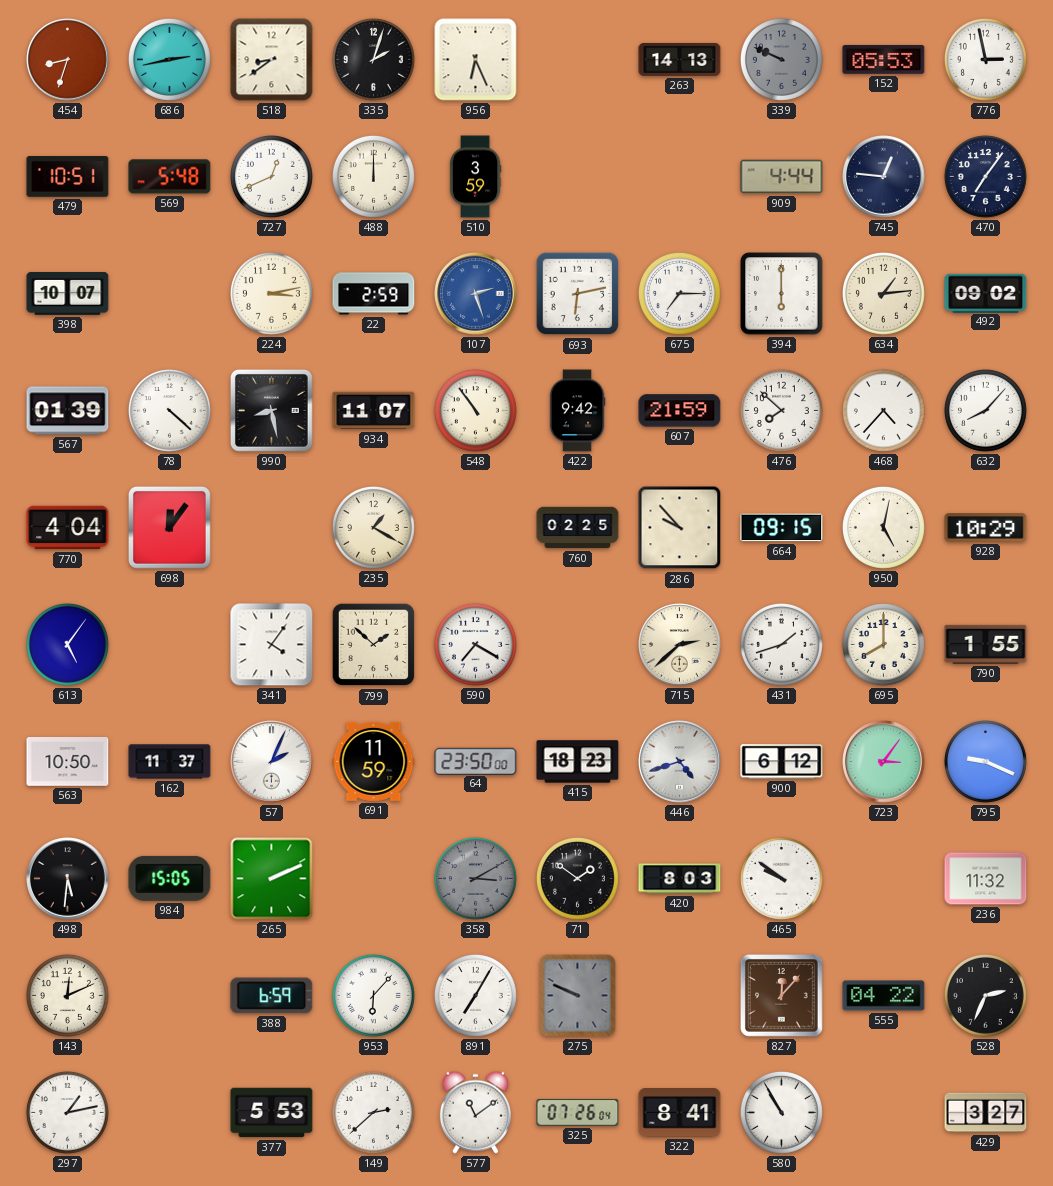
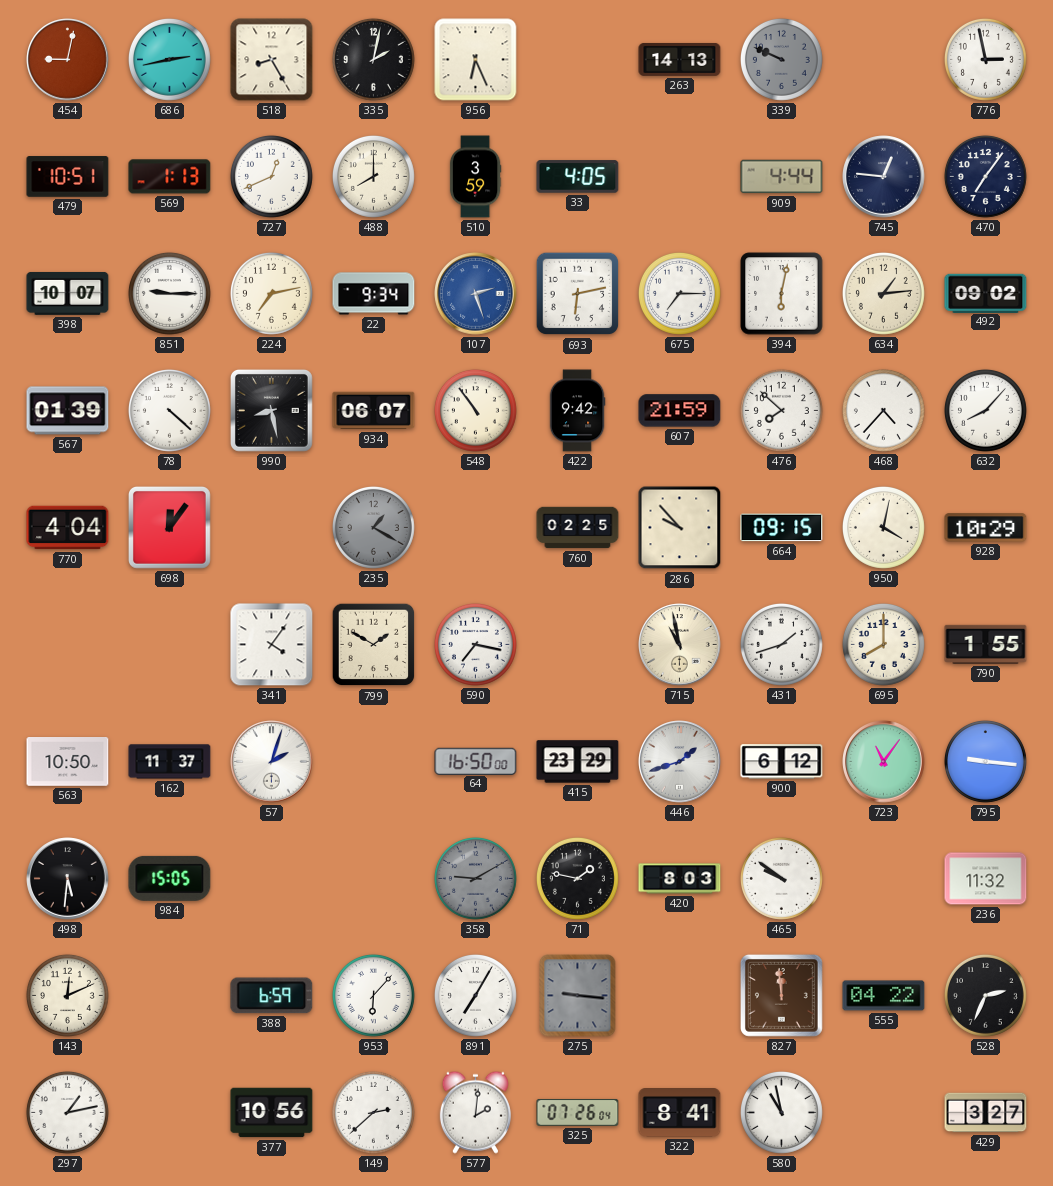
454: 8:33 -> 9:02
518: 8:39 -> 8:25
335: 2:03 -> 2:02
152: 05:53 -> none
569: 5:48 -> 1:13
488: 12:00 -> 8:00
33: none -> 4:05
851: none -> 9:15
224: 3:13 -> 7:13
22: 2:59 -> 9:34
394: 6:00 -> 6:02
934: 11:07 -> 06:07
235 dial: cream -> grey
950: 5:02 -> 4:02
613: 5:06 -> none
799: 1:52 -> 1:50
590: 7:20 -> 7:17
715: 2:38 -> 10:58
57: 2:04 -> 2:03
691: 11:59 -> none
64: 23:50 -> 16:50
415: 18:23 -> 23:29
446: 4:42 -> 1:42
723: 3:06 -> 11:06
795: 9:19 -> 9:16
265: 2:11 -> none
358: 3:10 -> 9:10
71: 1:51 -> 1:47
275: 9:49 -> 9:16
827: 12:07 -> 11:59
377: 5:53 -> 10:56
577: 11:09 -> 2:01
580: 10:55 -> 10:58
